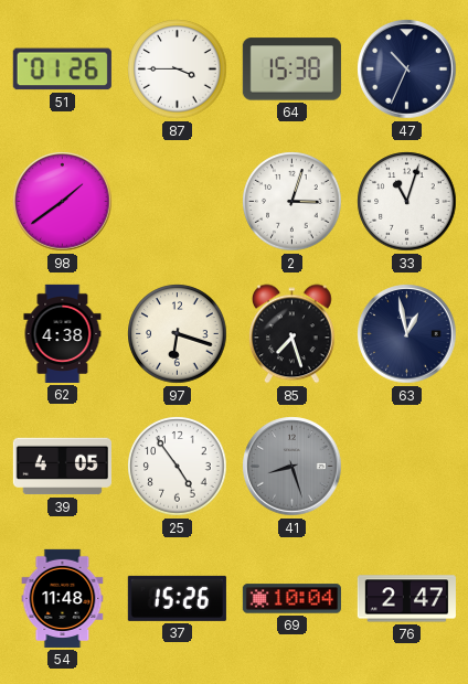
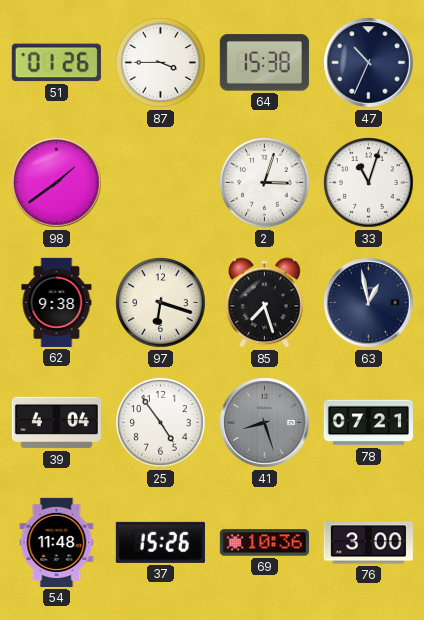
62: 4:38 -> 9:38
39: 4:05 -> 4:04
78: none -> 07:21
69: 10:04 -> 10:36
76: 2:47 -> 3:00
